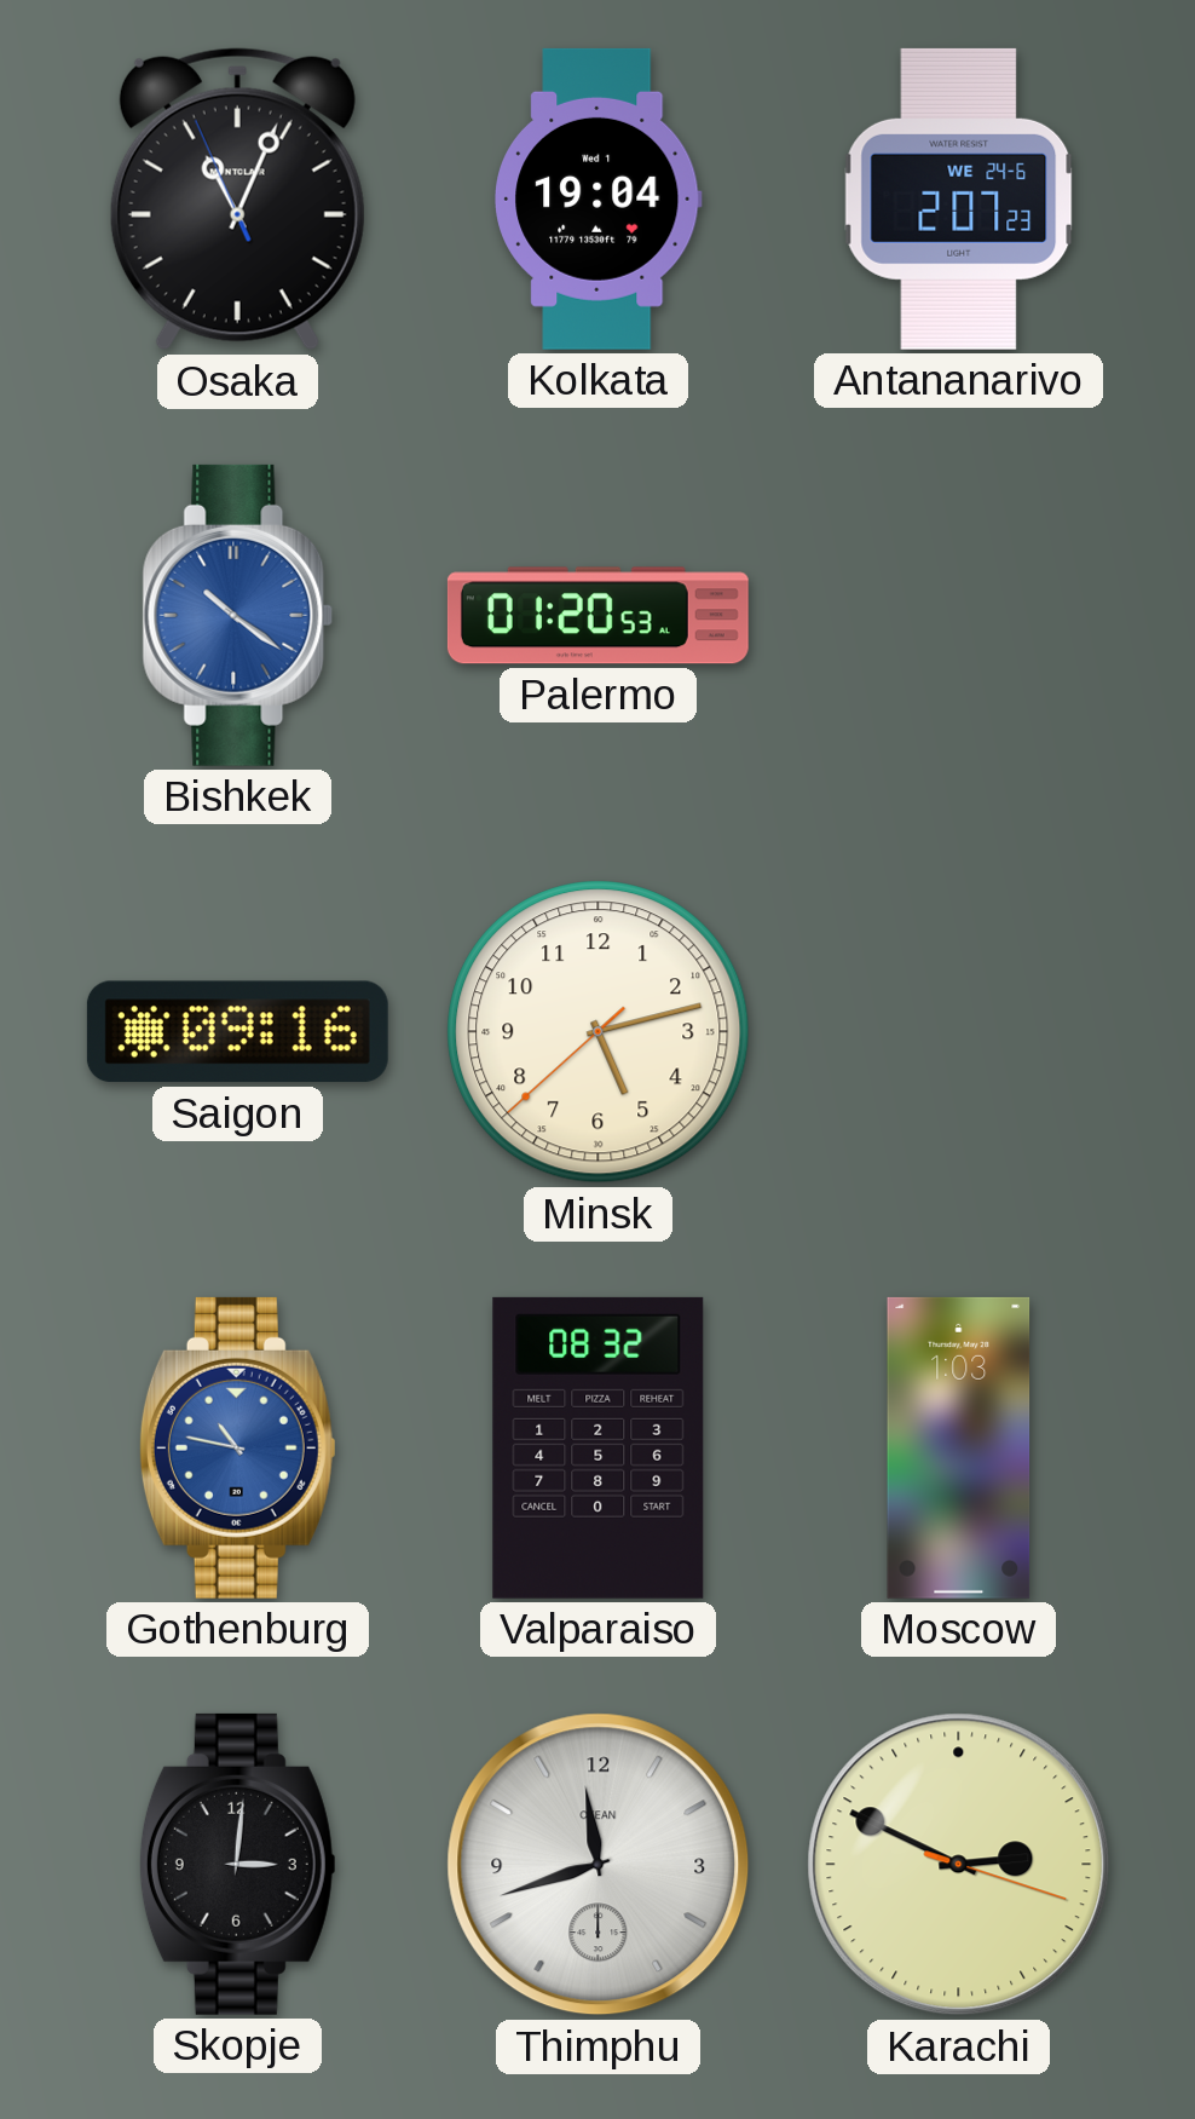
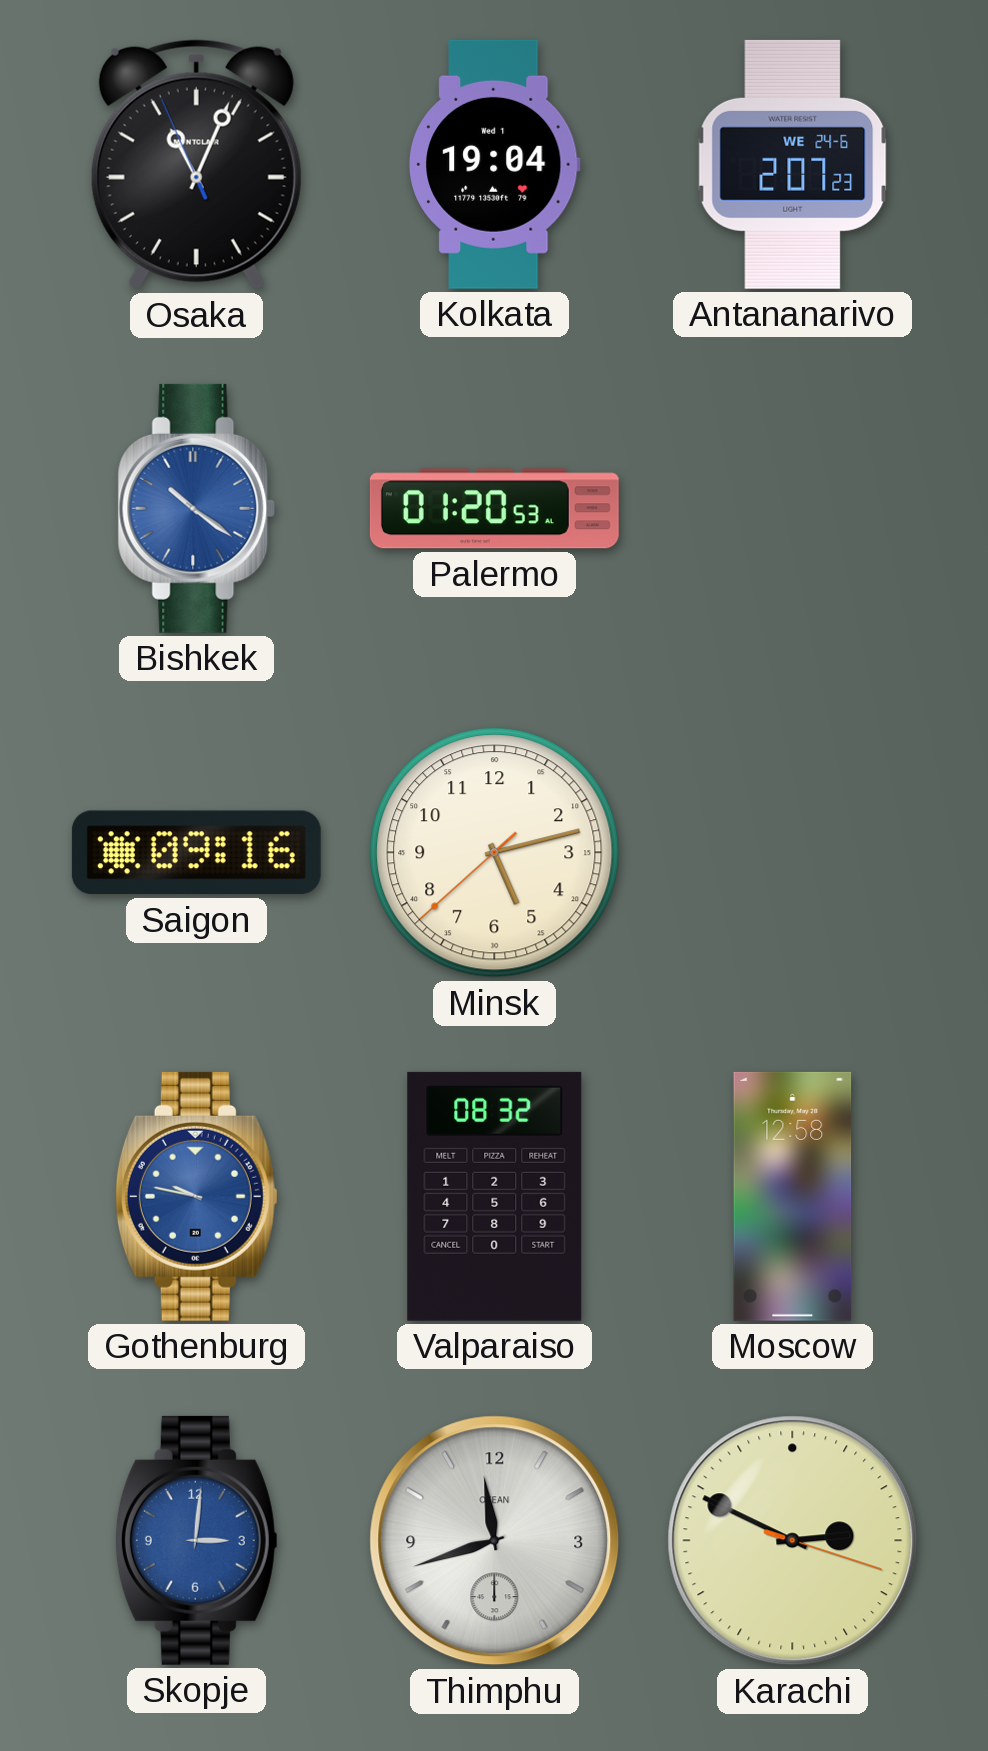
Gothenburg: 10:47 -> 9:47
Moscow: 1:03 -> 12:58
Skopje dial: black -> blue
